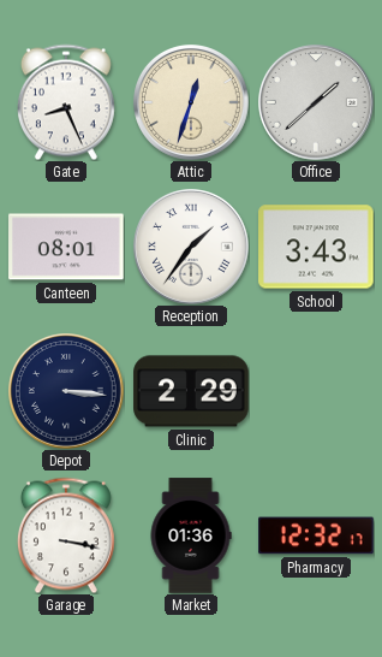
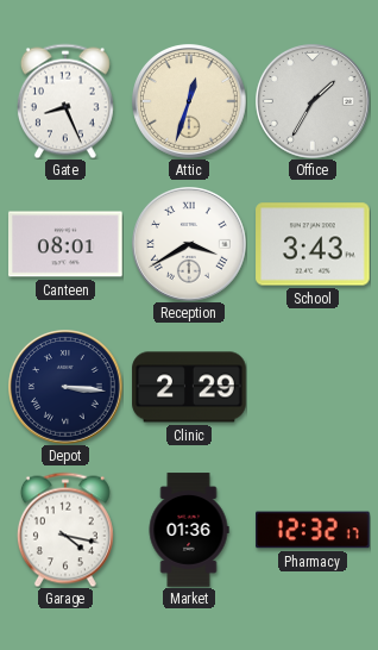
Office: 1:38 -> 1:35
Reception: 1:36 -> 3:40
Garage: 3:17 -> 4:17
